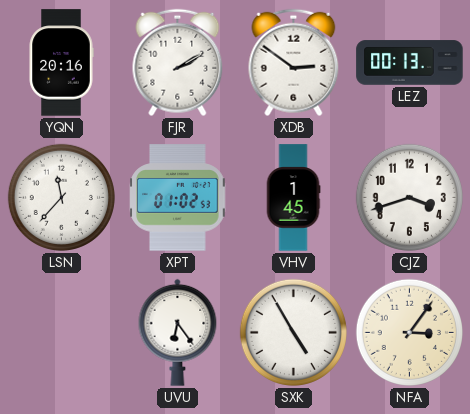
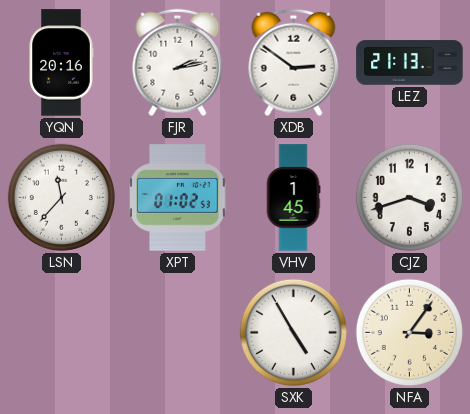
FJR: 2:10 -> 2:13
LEZ: 00:13 -> 21:13
UVU: 6:24 -> none
